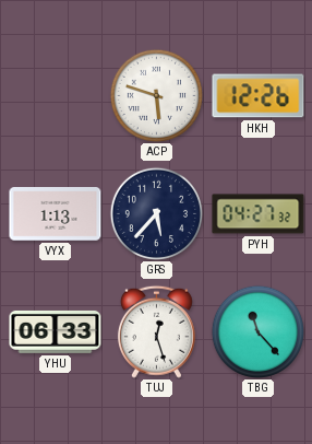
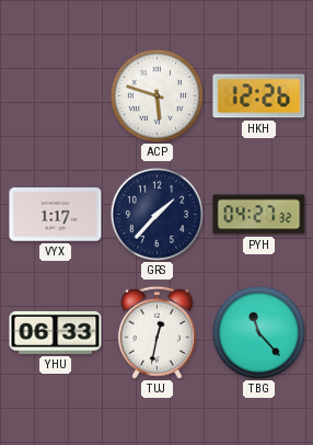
VYX: 1:13 -> 1:17
GRS: 5:37 -> 1:37
TUJ: 12:27 -> 12:32
